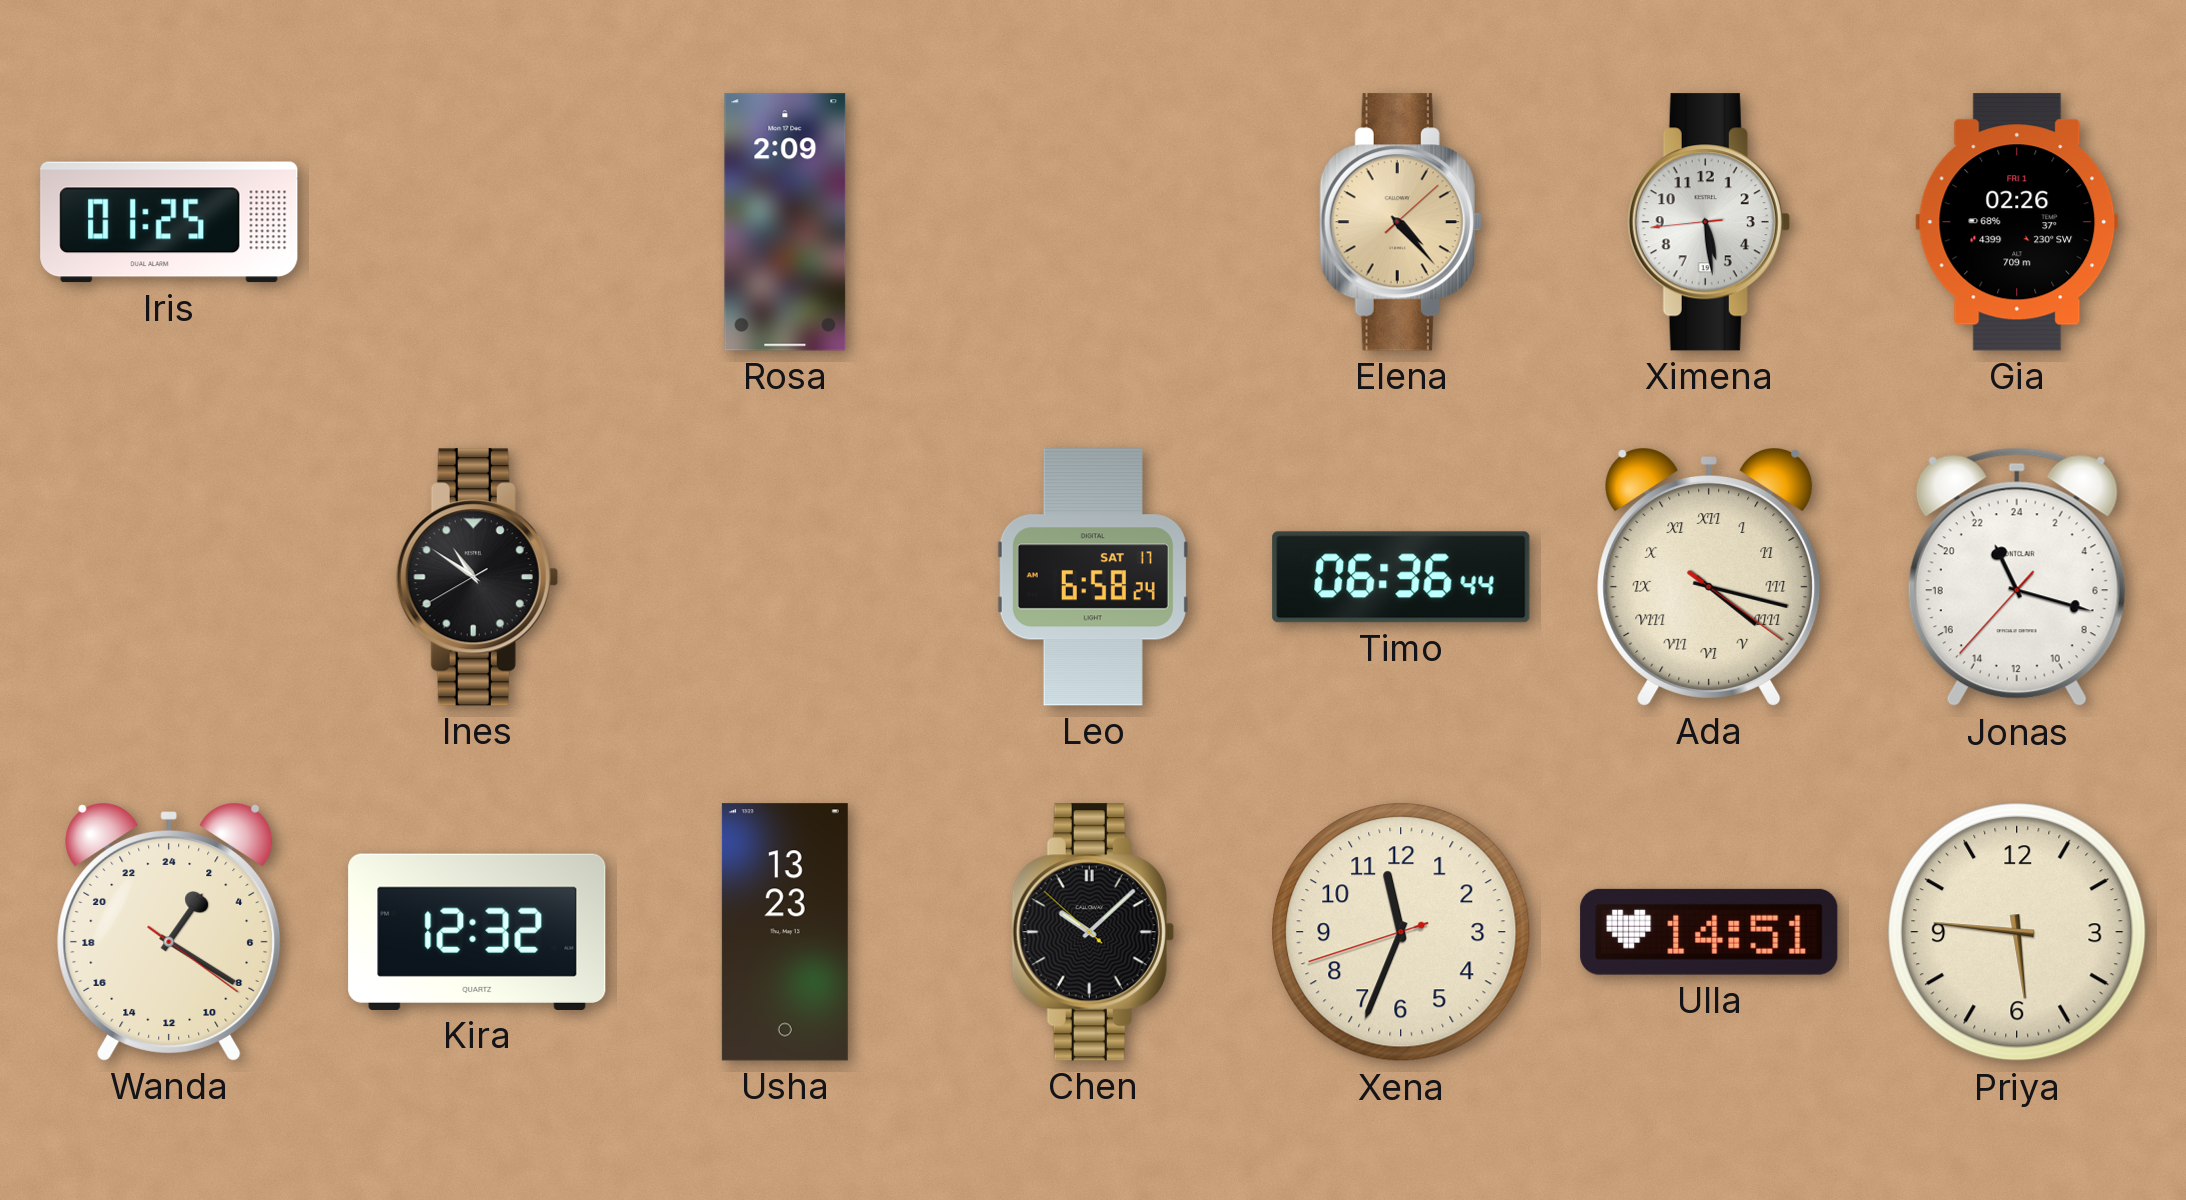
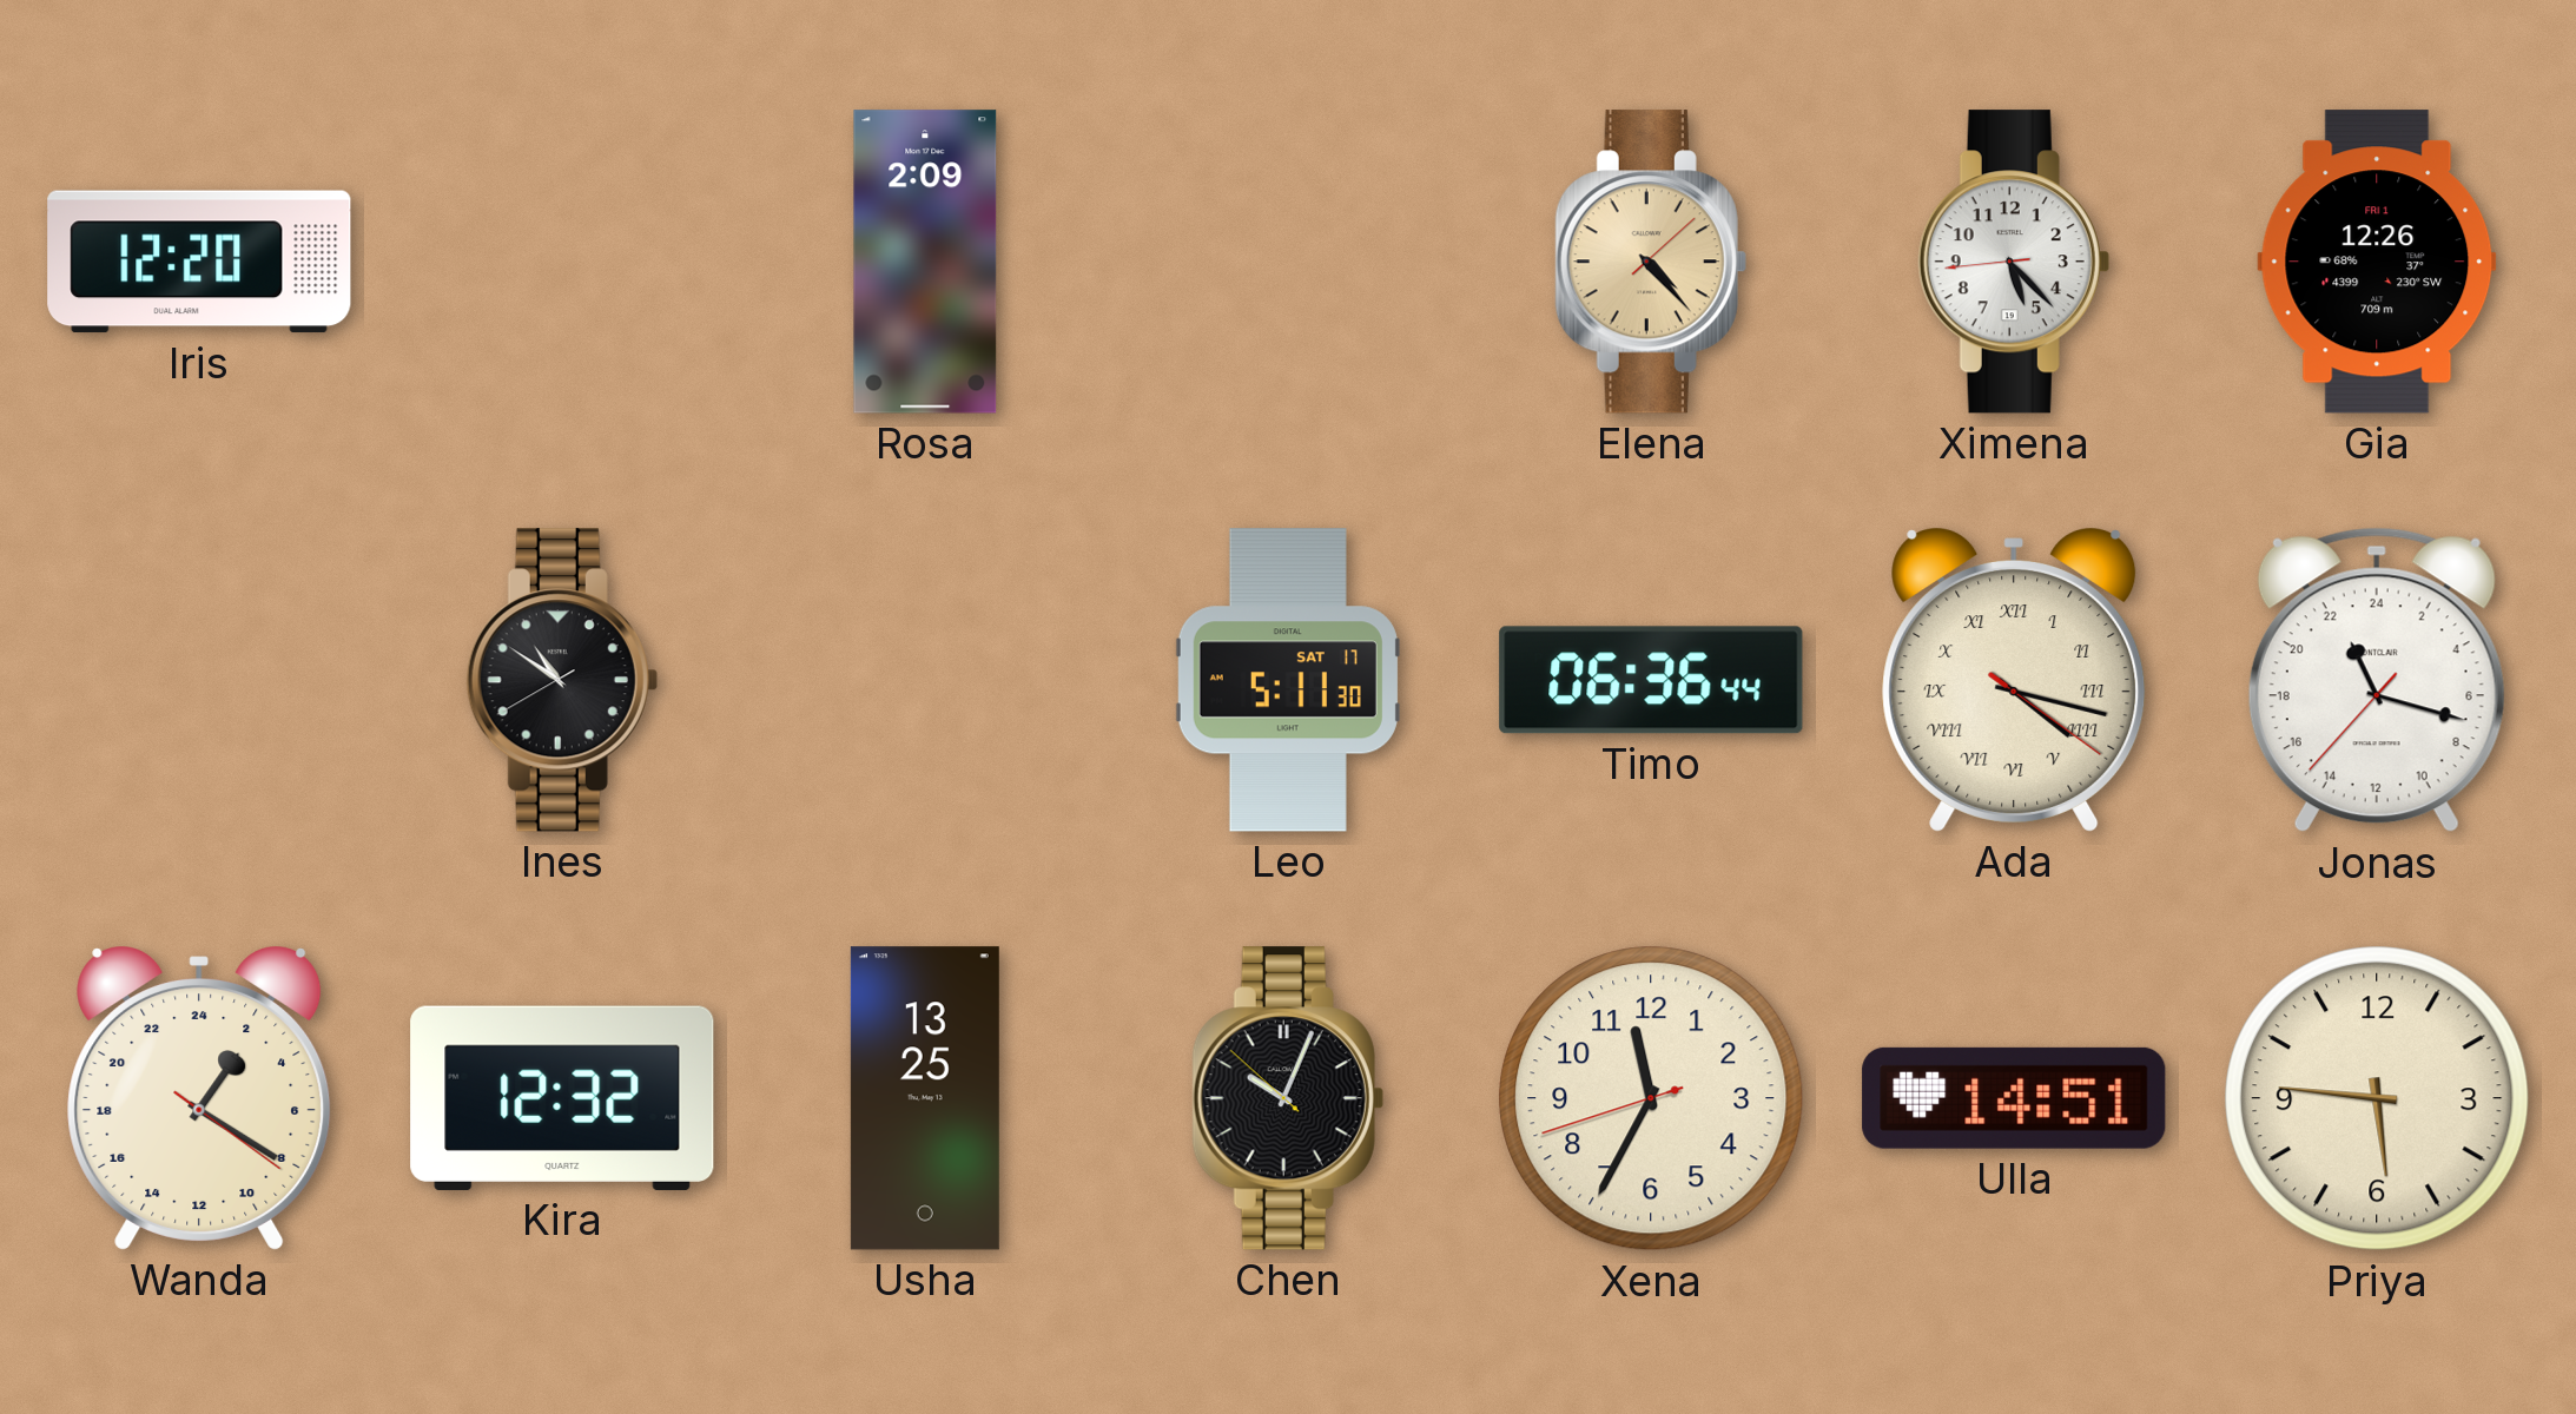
Iris: 01:25 -> 12:20
Ximena: 5:28 -> 5:22
Gia: 02:26 -> 12:26
Leo: 6:58 -> 5:11
Usha: 13:23 -> 13:25
Chen: 10:07 -> 10:03
Xena: 11:33 -> 11:34
